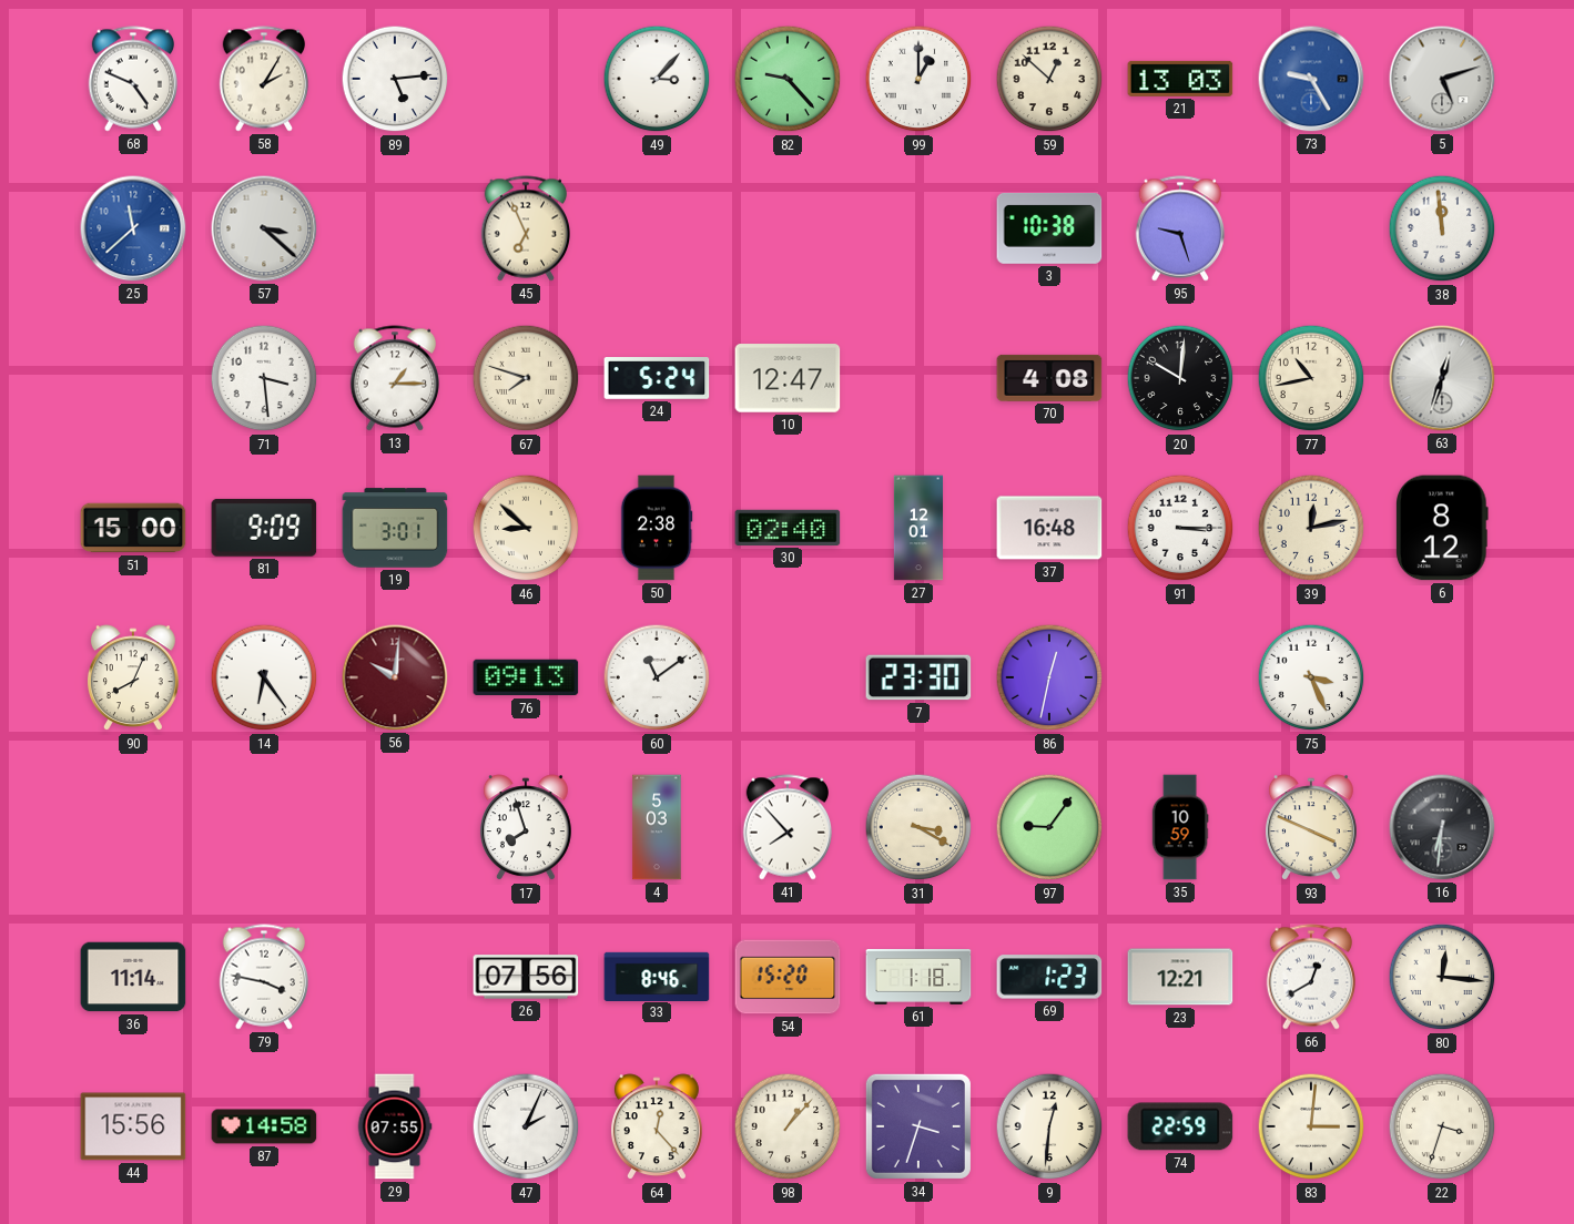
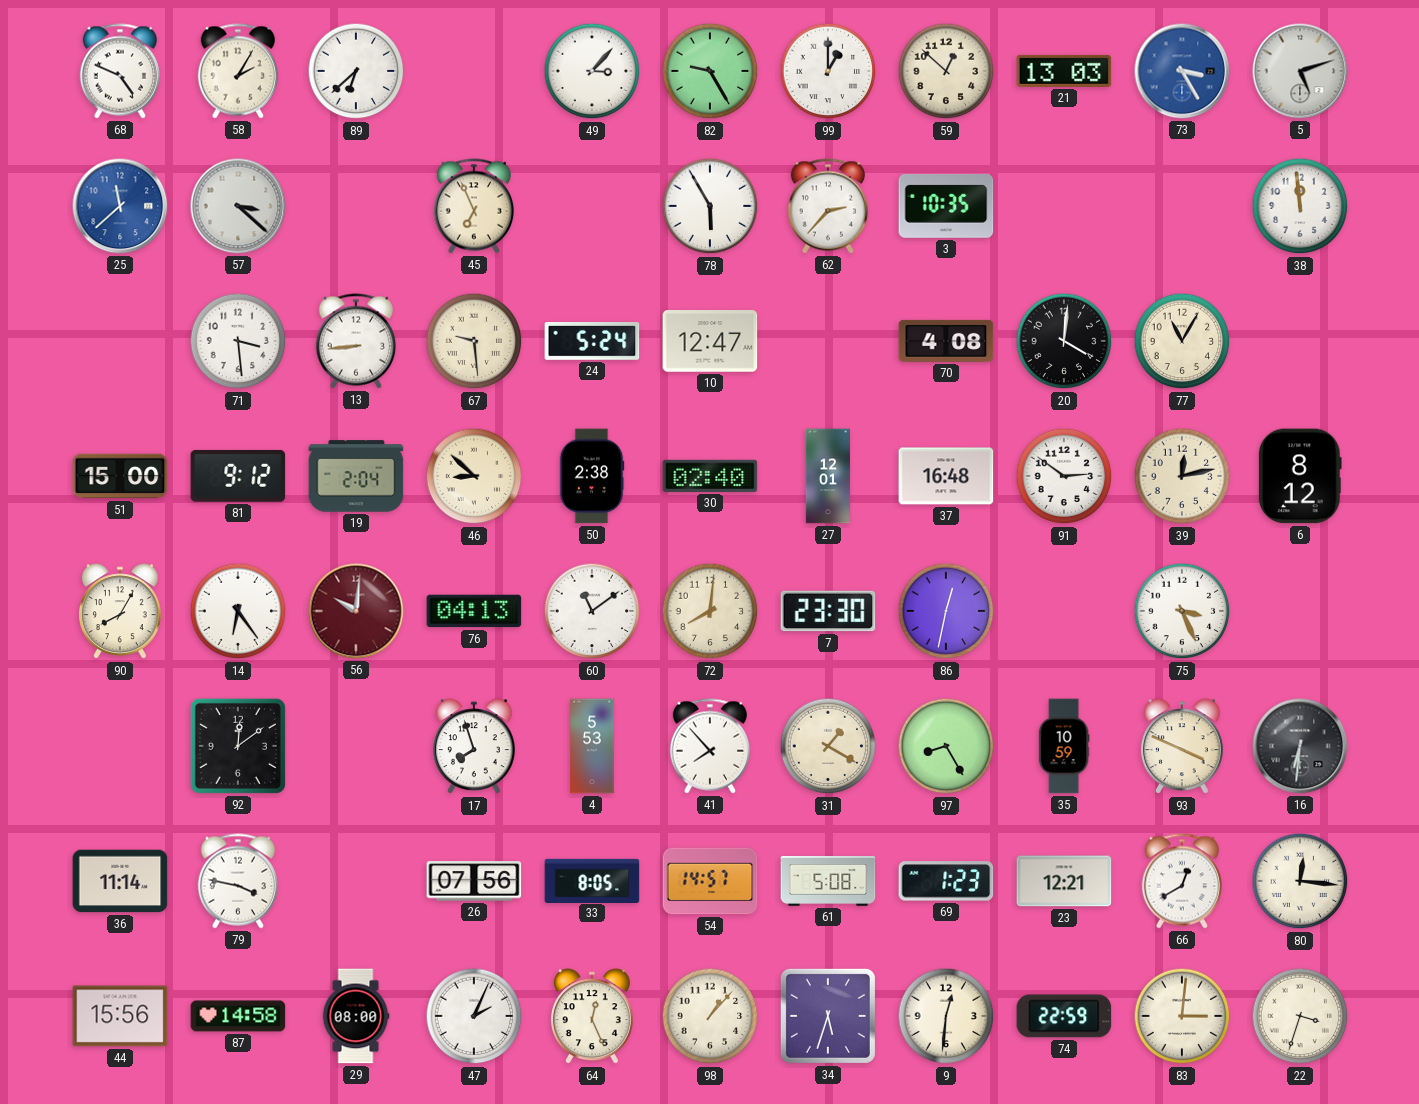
89: 5:14 -> 6:38
82: 9:23 -> 9:25
73: 9:25 -> 3:25
78: none -> 5:55
62: none -> 2:37
3: 10:38 -> 10:35
95: 9:27 -> none
13: 1:15 -> 8:44
67: 7:48 -> 9:29
20: 10:01 -> 4:01
77: 10:43 -> 11:05
63: 12:33 -> none
81: 9:09 -> 9:12
19: 3:01 -> 2:04
91: 3:15 -> 2:51
90: 8:04 -> 8:05
76: 09:13 -> 04:13
72: none -> 8:01
92: none -> 12:09
4: 5:03 -> 5:53
31: 3:20 -> 1:20
97: 9:06 -> 8:25
33: 8:46 -> 8:05
54: 15:20 -> 14:57
61: 1:18 -> 5:08
29: 07:55 -> 08:00
64: 12:23 -> 12:26
34: 3:33 -> 5:33
